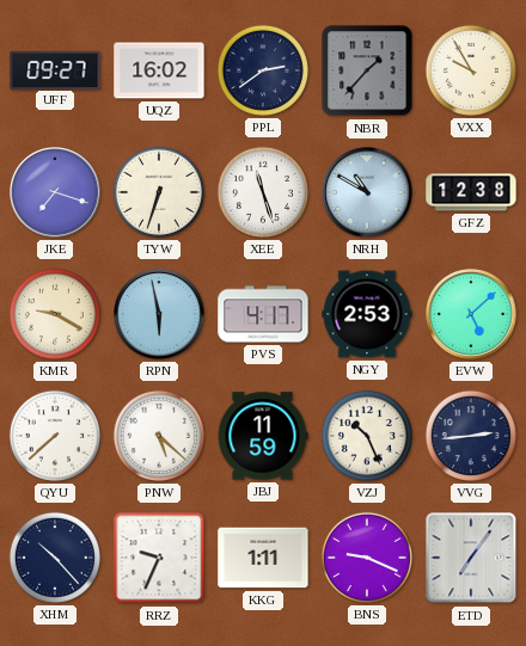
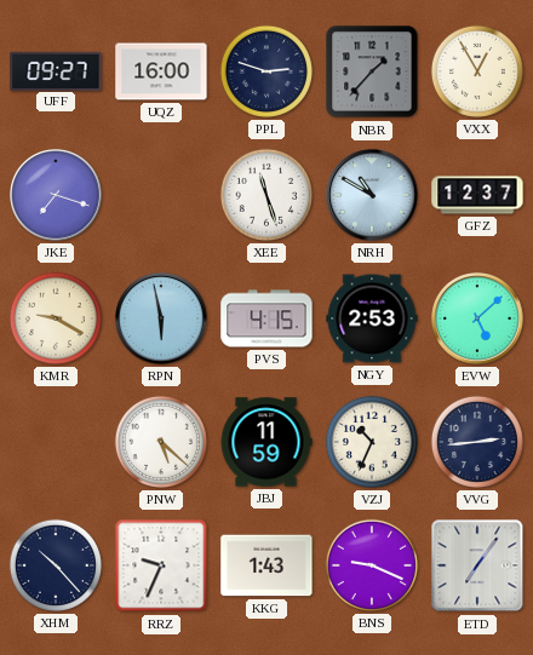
UQZ: 16:02 -> 16:00
PPL: 2:39 -> 2:48
VXX: 9:55 -> 12:55
TYW: 6:33 -> none
GFZ: 12:38 -> 12:37
PVS: 4:17 -> 4:15
QYU: 7:38 -> none
VZJ: 10:26 -> 10:34
KKG: 1:11 -> 1:43
